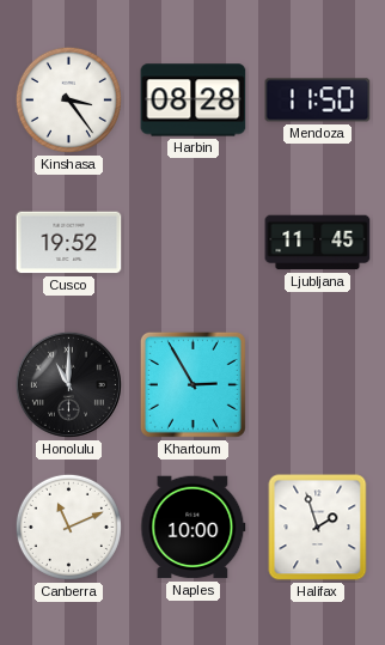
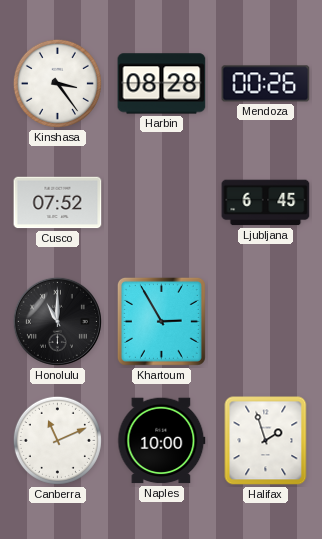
Mendoza: 11:50 -> 00:26
Cusco: 19:52 -> 07:52
Ljubljana: 11:45 -> 6:45
